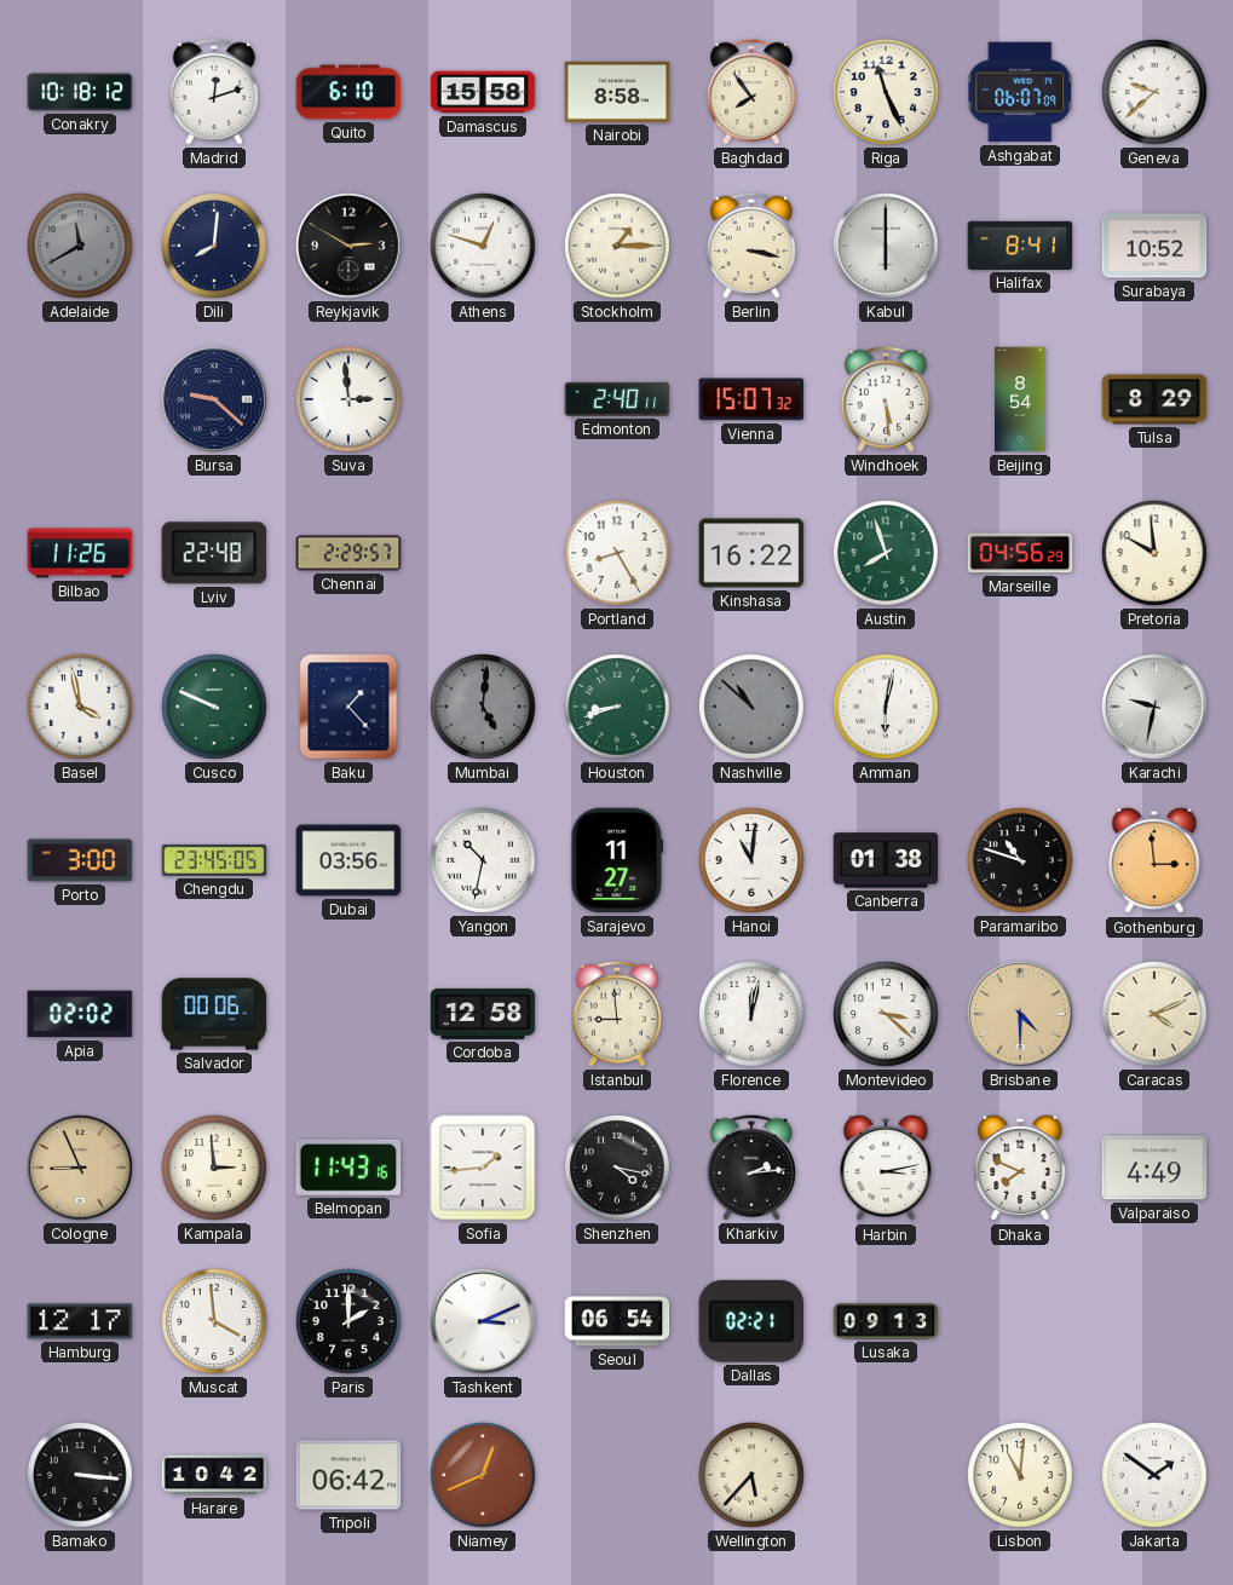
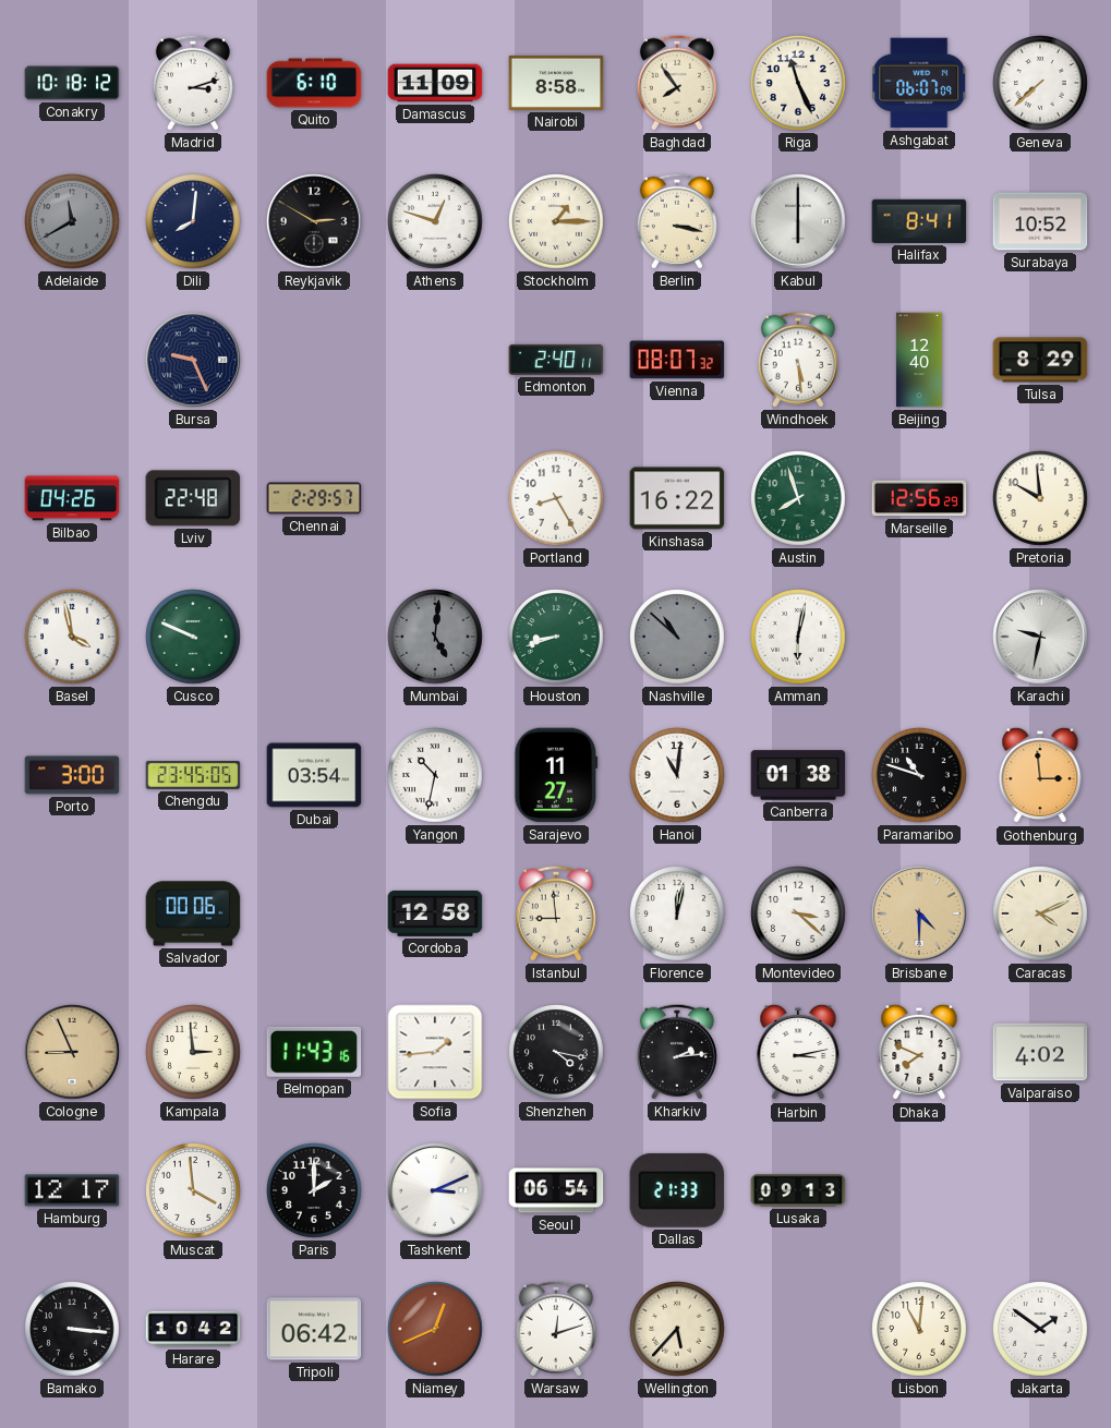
Madrid: 12:12 -> 3:12
Damascus: 15:58 -> 11:09
Geneva: 9:38 -> 7:38
Bursa: 9:22 -> 9:26
Suva: 2:59 -> none
Vienna: 15:07 -> 08:07
Beijing: 8:54 -> 12:40
Bilbao: 11:26 -> 04:26
Marseille: 04:56 -> 12:56
Baku: 1:23 -> none
Dubai: 03:56 -> 03:54
Apia: 02:02 -> none
Valparaiso: 4:49 -> 4:02
Dallas: 02:21 -> 21:33
Warsaw: none -> 12:12
